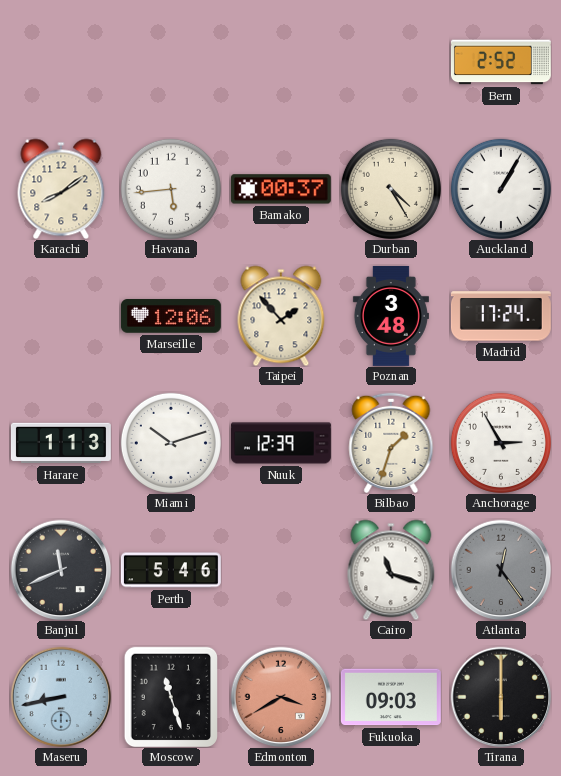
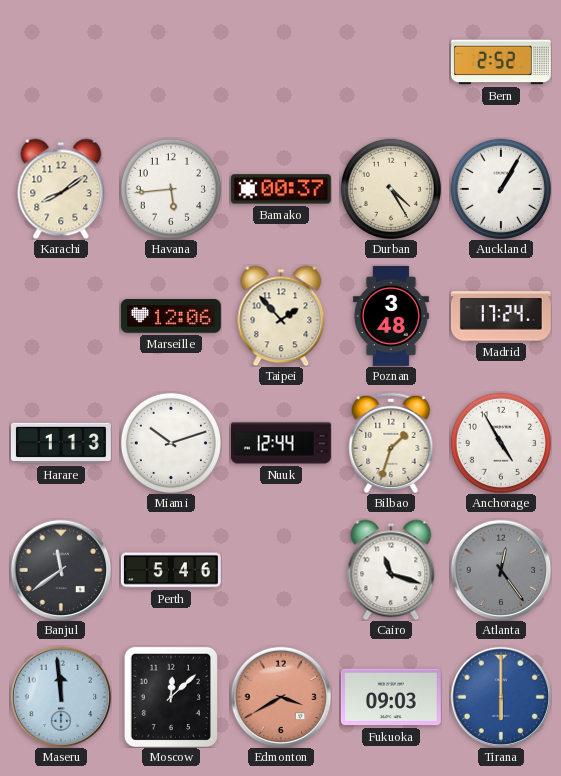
Nuuk: 12:39 -> 12:44
Anchorage: 2:55 -> 4:55
Banjul: 11:41 -> 11:39
Maseru: 8:43 -> 11:59
Moscow: 11:27 -> 12:08
Tirana dial: black -> blue
